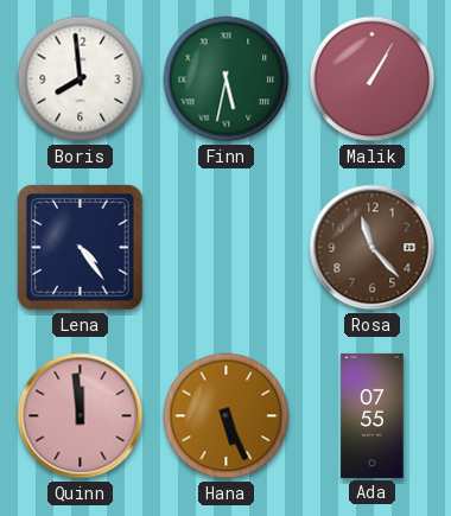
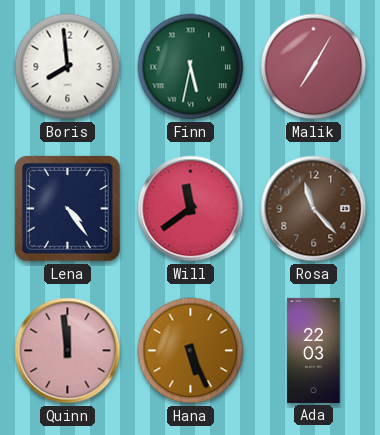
Malik: 1:05 -> 7:05
Will: none -> 11:39
Ada: 07:55 -> 22:03
